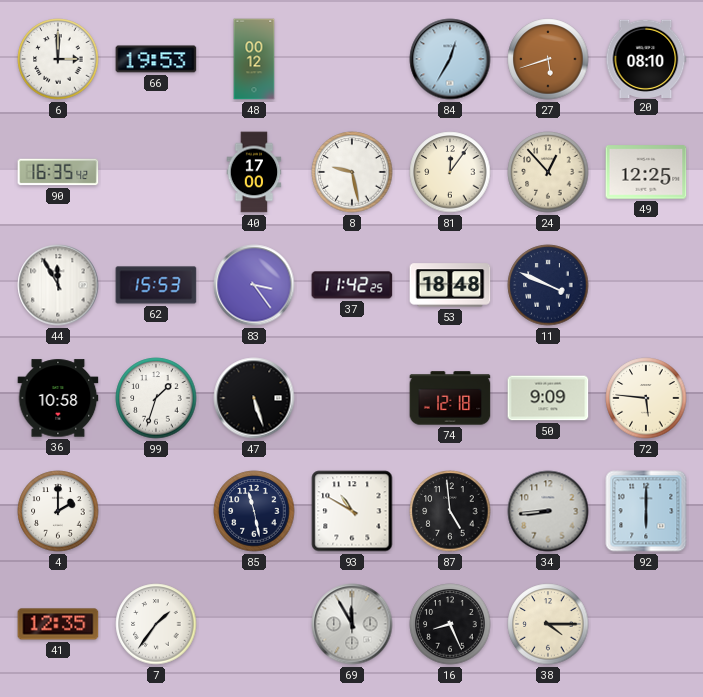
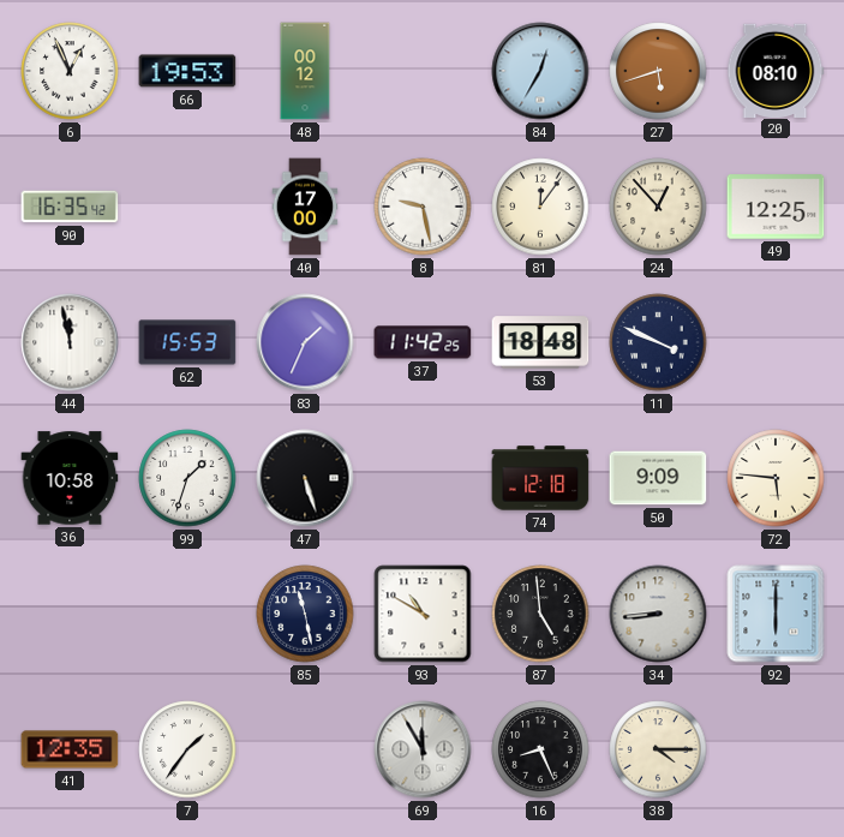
6: 3:00 -> 12:56
44: 11:55 -> 11:58
83: 3:24 -> 1:34
4: 2:00 -> none
